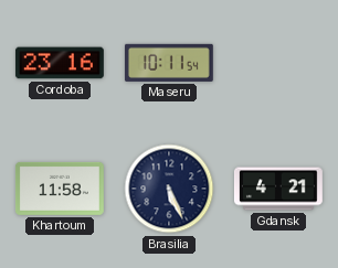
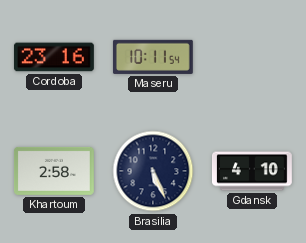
Khartoum: 11:58 -> 2:58
Gdansk: 4:21 -> 4:10
